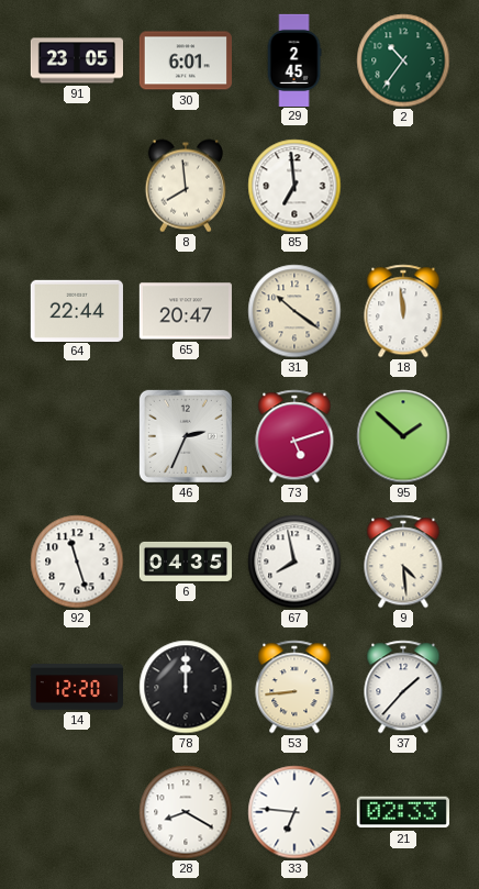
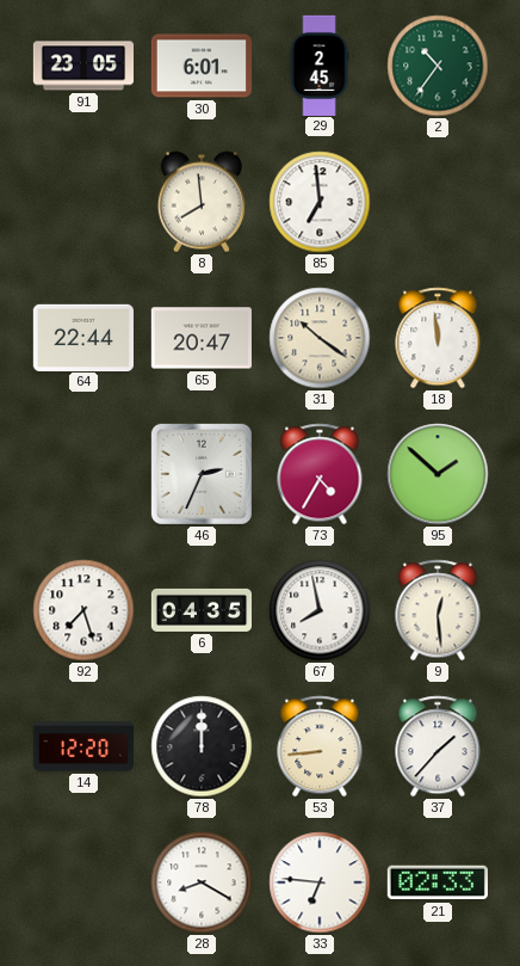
73: 5:12 -> 4:35
92: 11:27 -> 7:27
9: 4:29 -> 12:29
